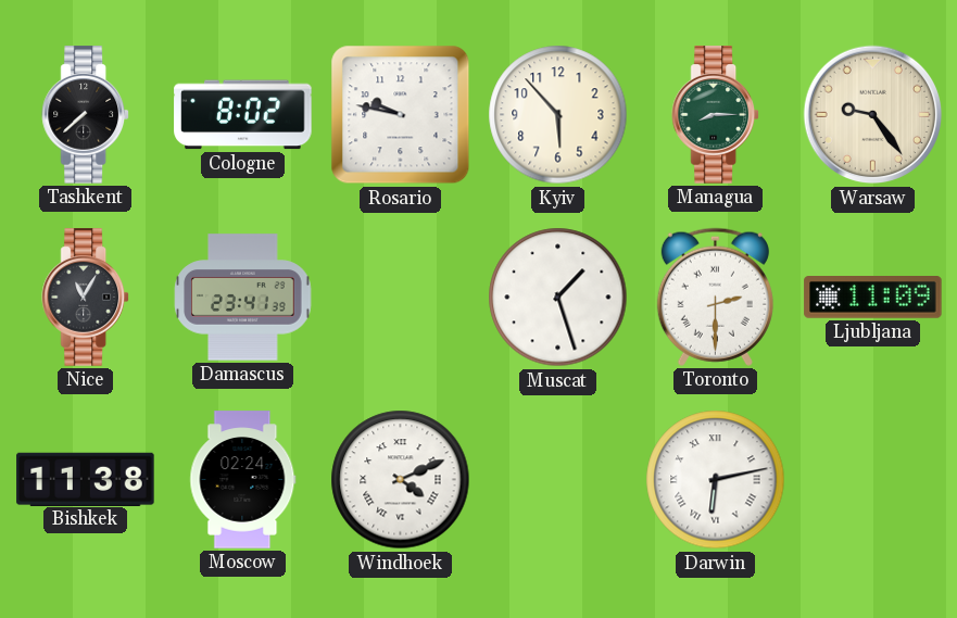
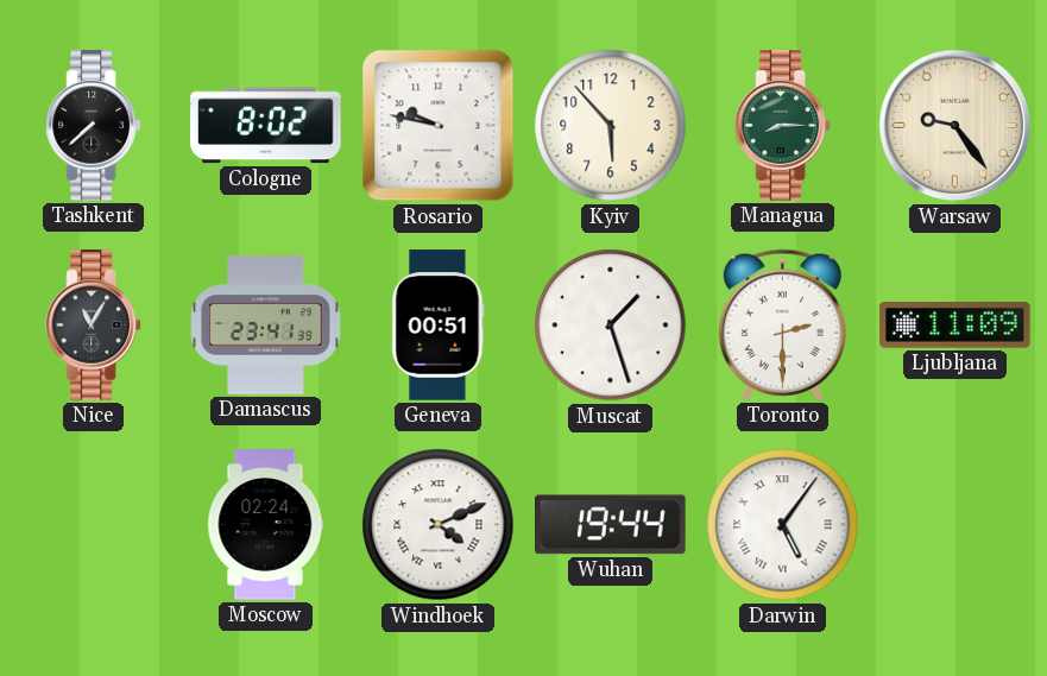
Geneva: none -> 00:51
Bishkek: 11:38 -> none
Wuhan: none -> 19:44
Darwin: 6:13 -> 5:06
